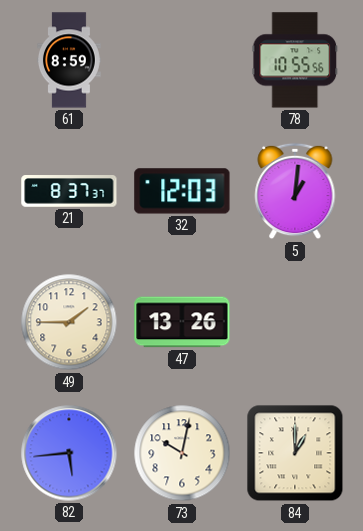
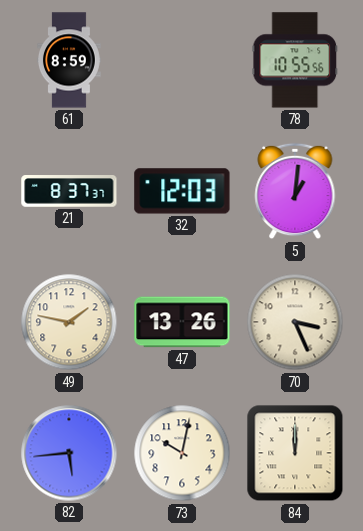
49: 1:45 -> 1:47
70: none -> 3:26
84: 1:00 -> 12:00
